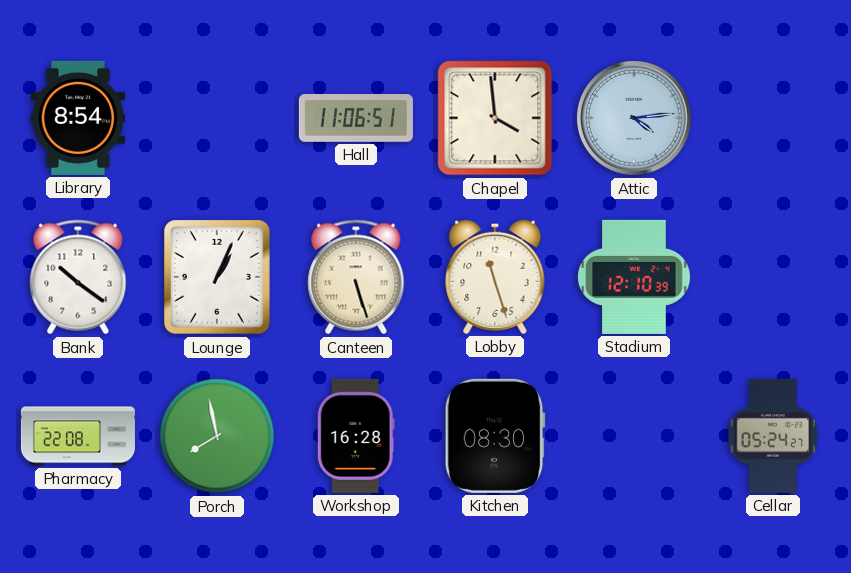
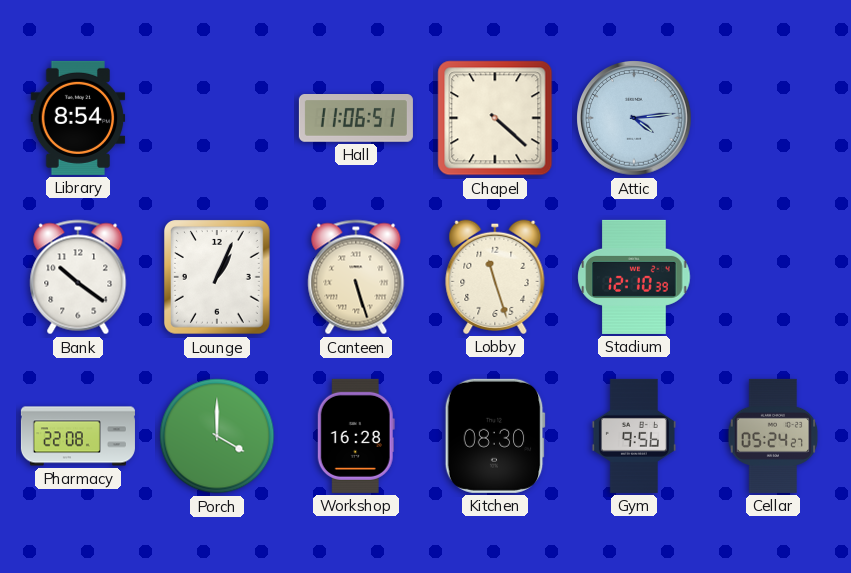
Chapel: 3:59 -> 4:22
Porch: 7:58 -> 4:00
Gym: none -> 9:56
